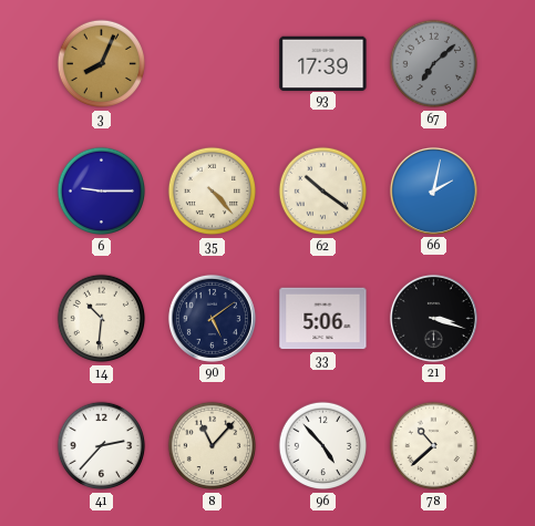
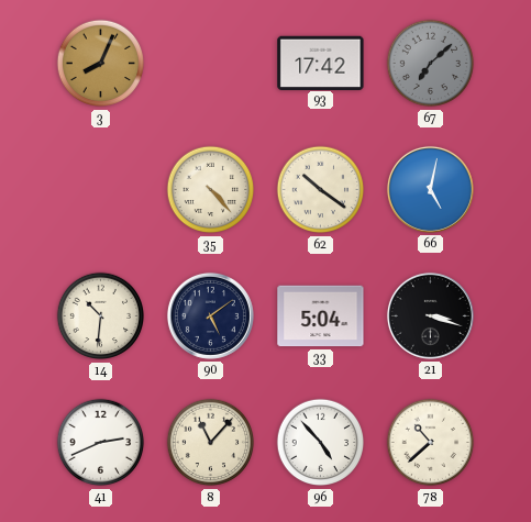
93: 17:39 -> 17:42
6: 9:15 -> none
66: 2:02 -> 5:02
33: 5:06 -> 5:04
41: 2:37 -> 2:41
